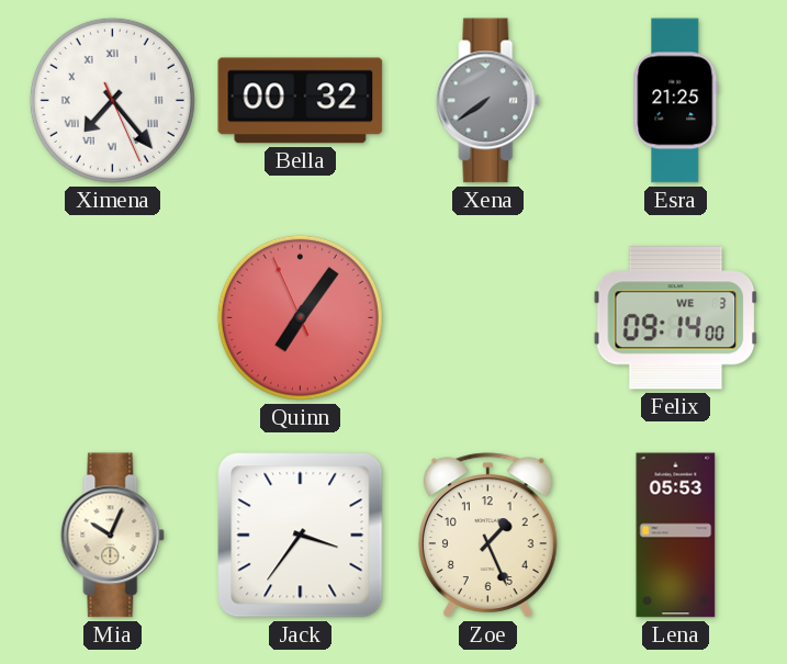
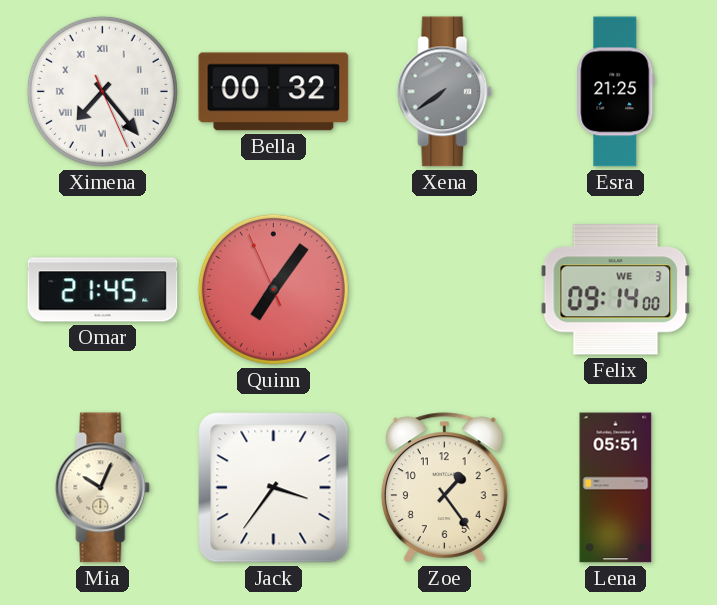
Omar: none -> 21:45
Zoe: 1:26 -> 1:24
Lena: 05:53 -> 05:51
